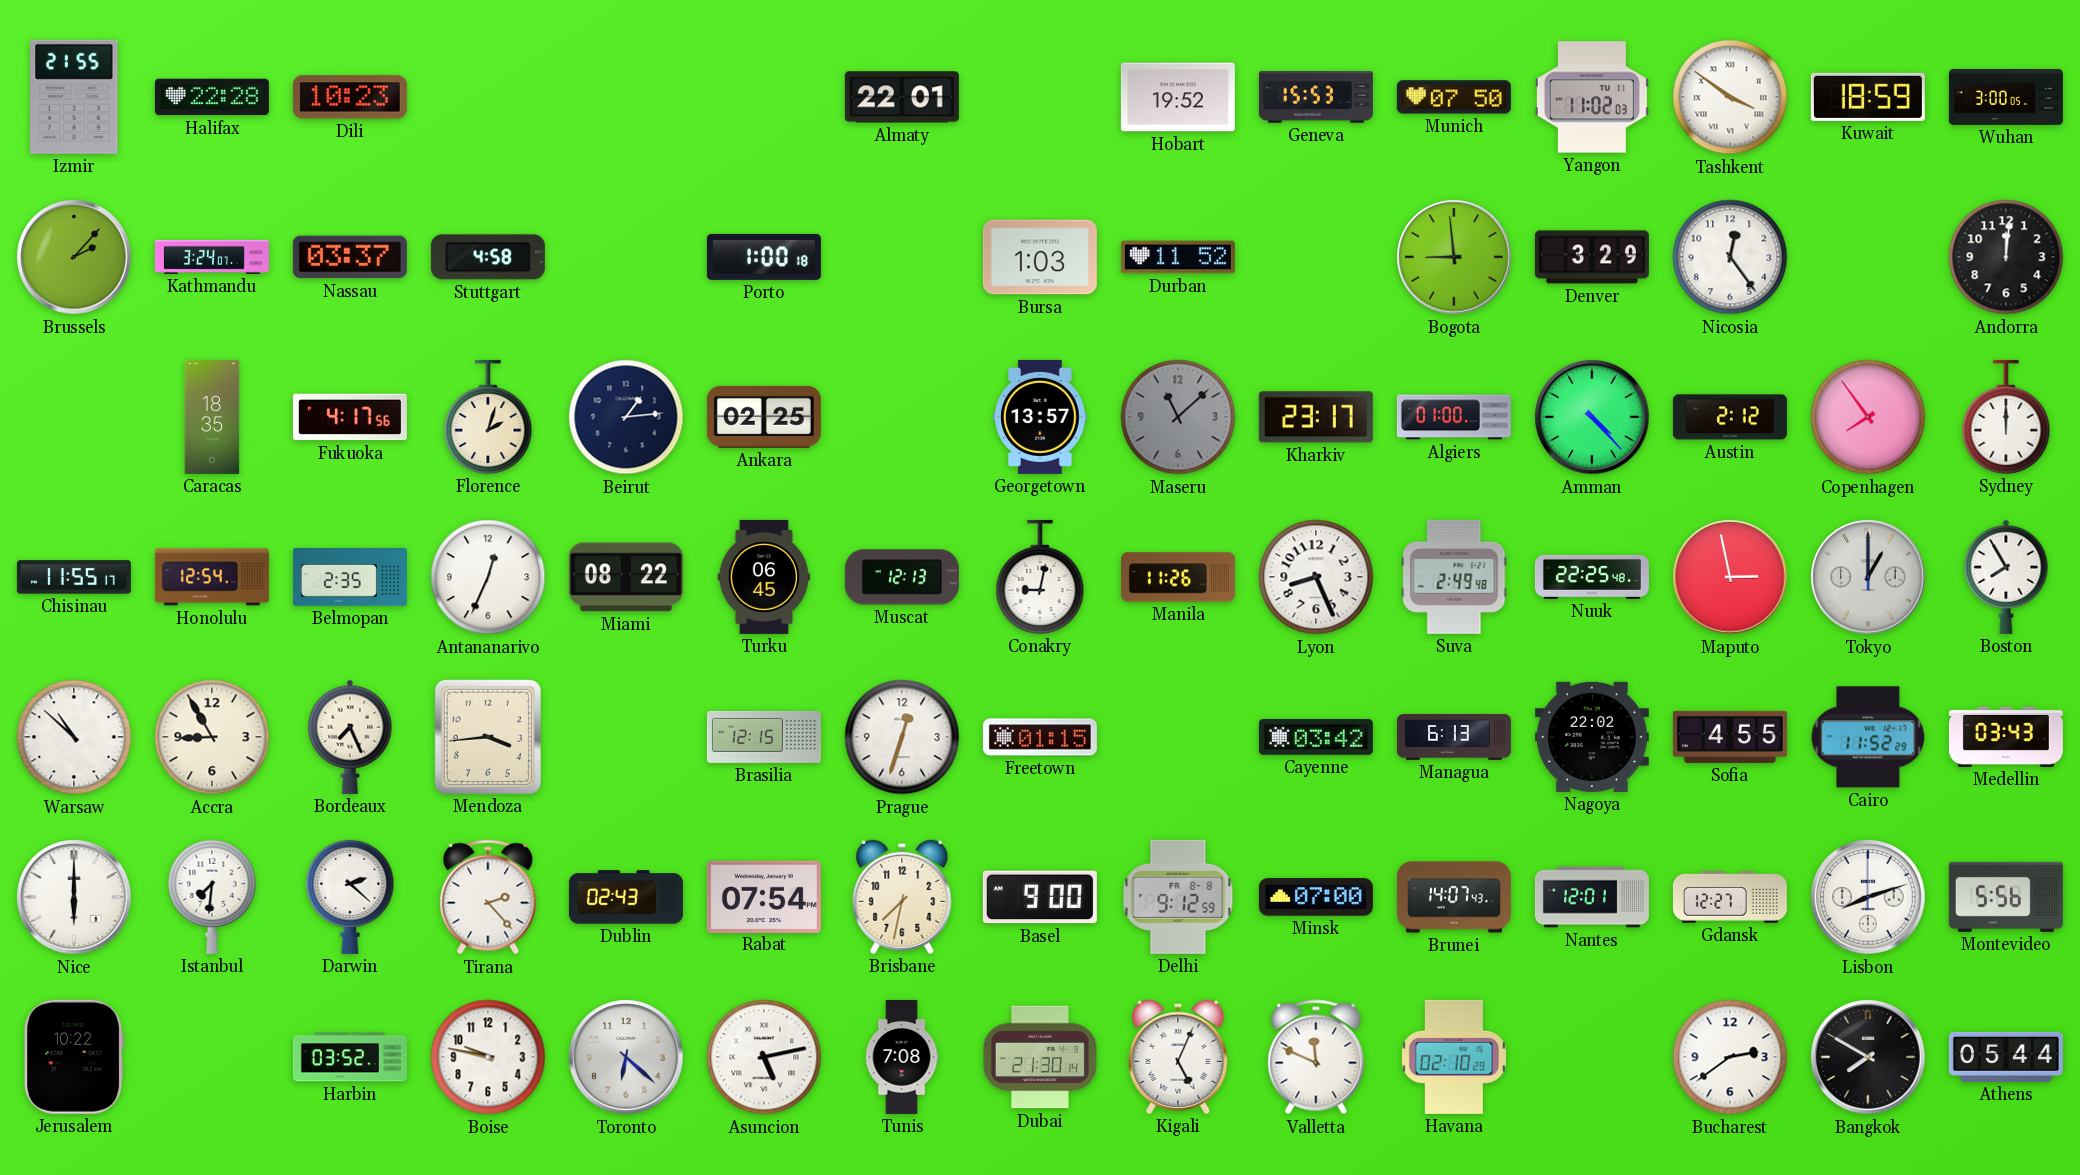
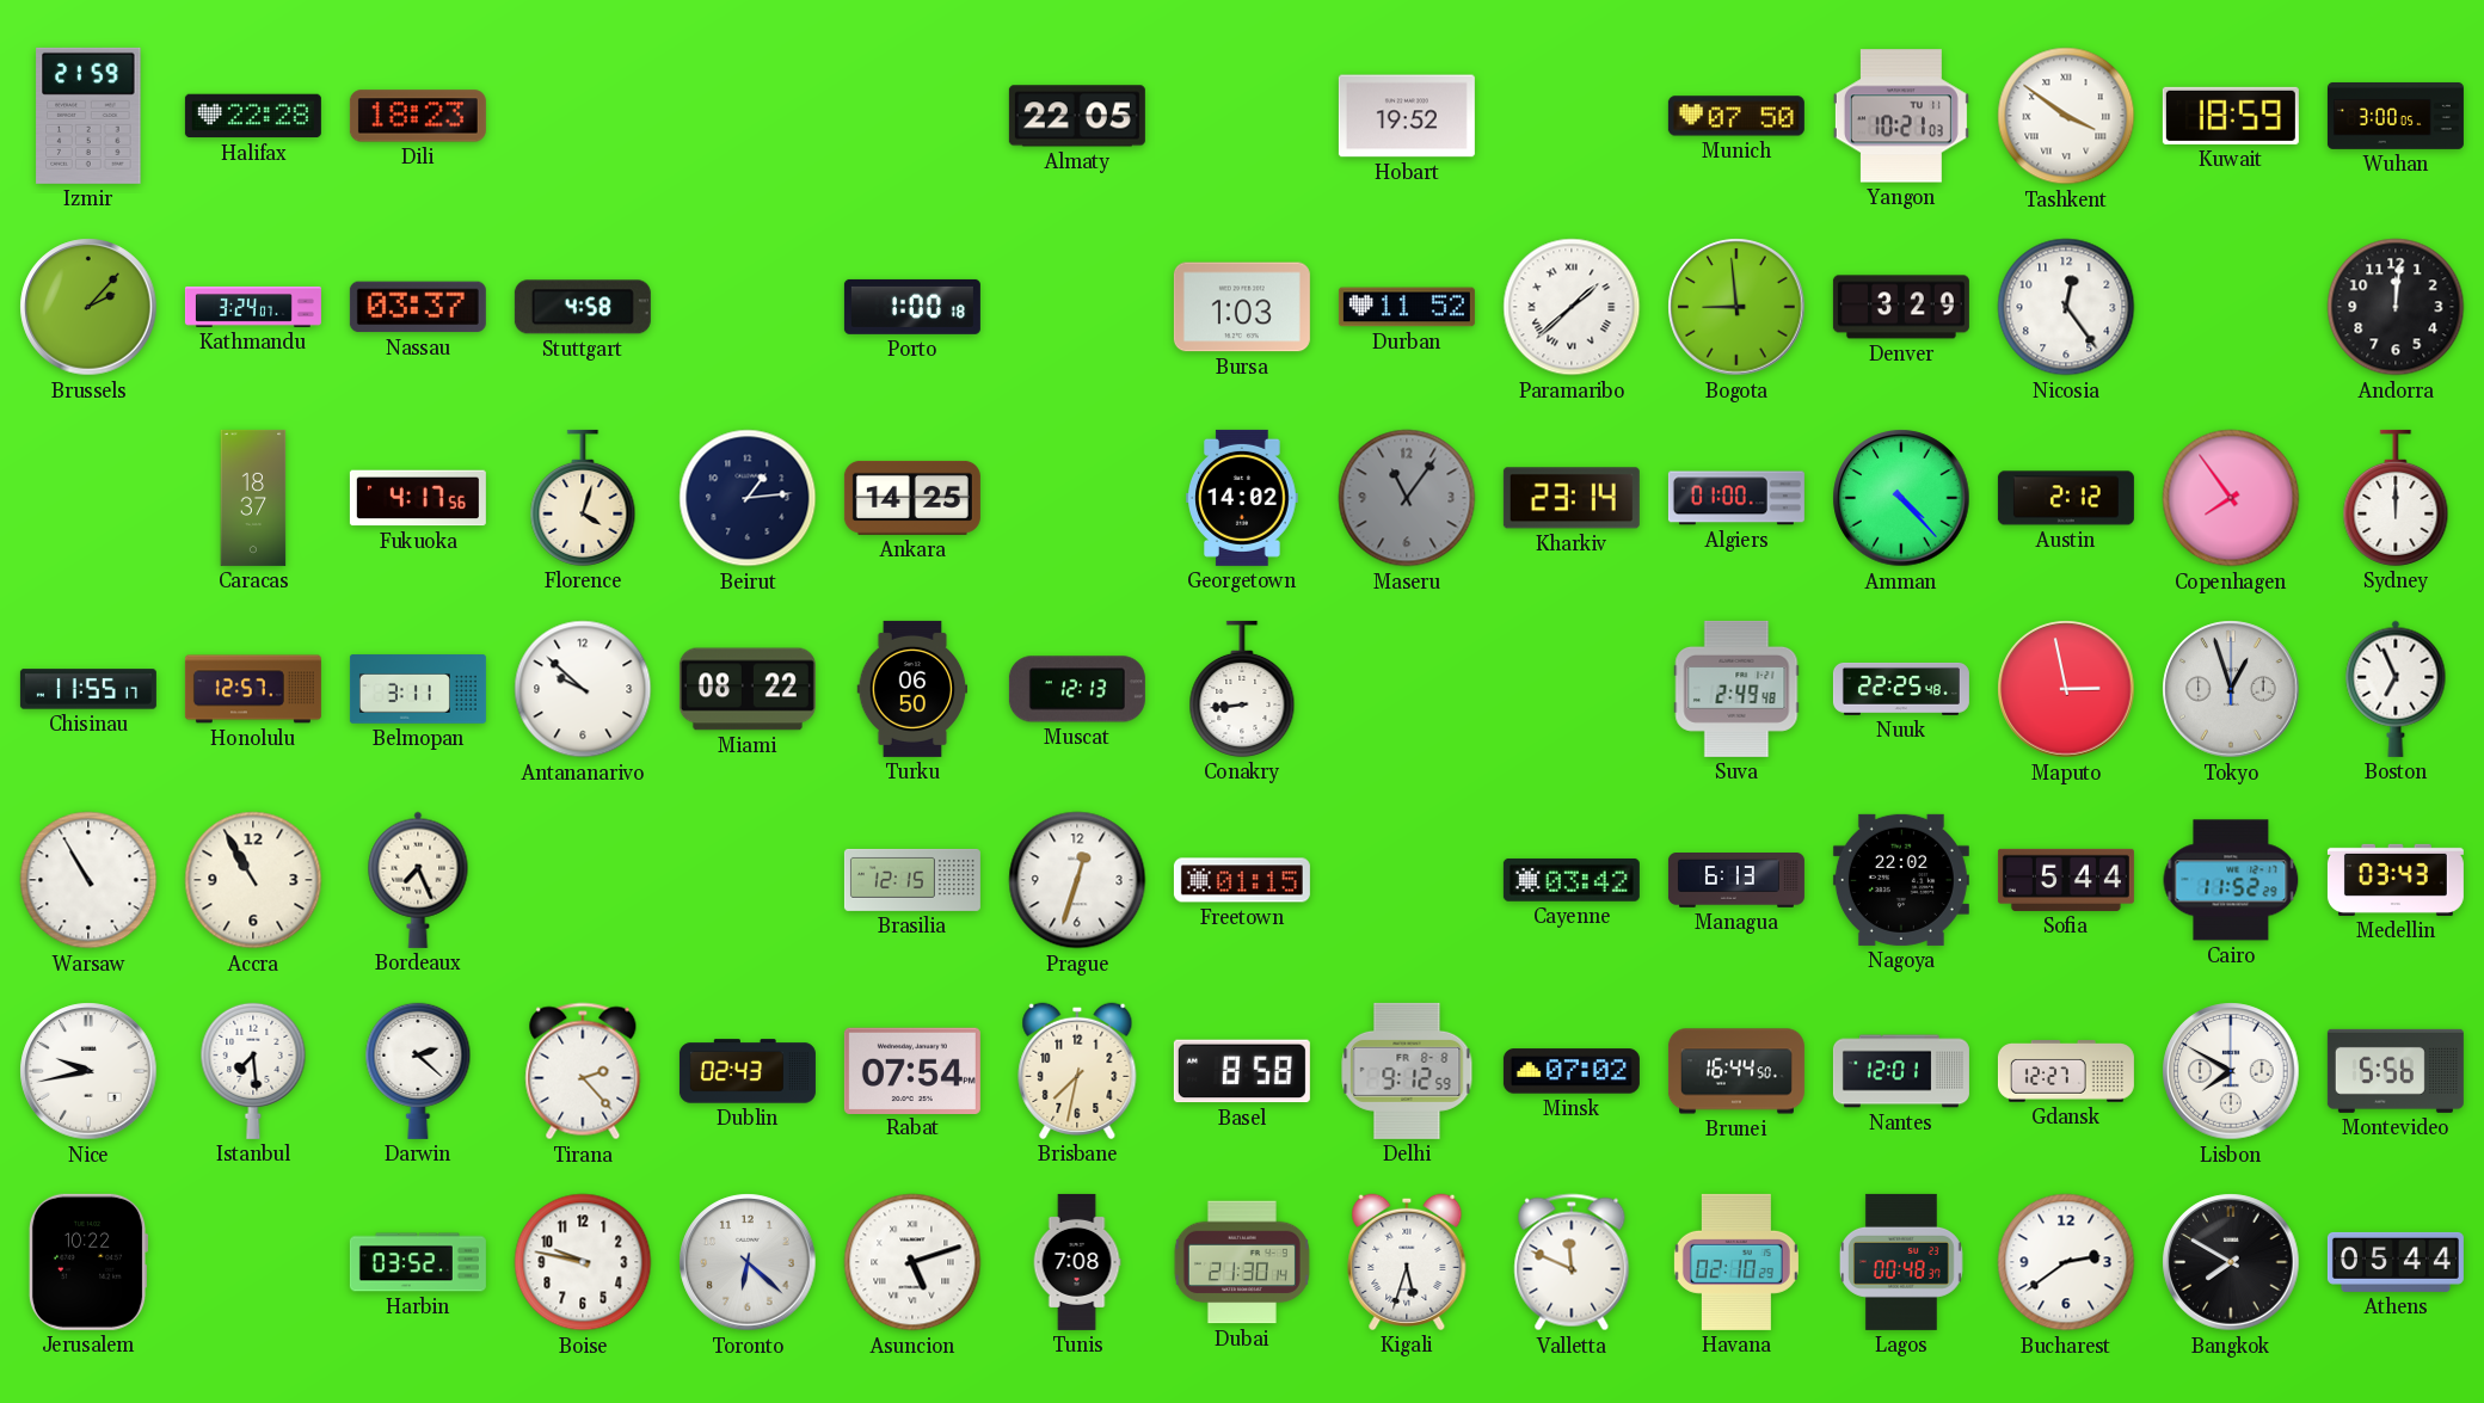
Izmir: 21:55 -> 21:59
Dili: 10:23 -> 18:23
Almaty: 22:01 -> 22:05
Geneva: 15:53 -> none
Yangon: 11:02 -> 10:21
Paramaribo: none -> 1:38
Caracas: 18:35 -> 18:37
Florence: 2:03 -> 4:03
Ankara: 02:25 -> 14:25
Georgetown: 13:57 -> 14:02
Maseru: 11:08 -> 11:06
Kharkiv: 23:17 -> 23:14
Honolulu: 12:54 -> 12:57
Belmopan: 2:35 -> 3:11
Antananarivo: 12:34 -> 9:52
Turku: 06:45 -> 06:50
Conakry: 9:02 -> 8:44
Manila: 11:26 -> none
Lyon: 8:26 -> none
Tokyo: 1:00 -> 12:57
Boston: 7:55 -> 6:56
Warsaw: 10:52 -> 10:55
Accra: 8:55 -> 10:55
Mendoza: 3:44 -> none
Sofia: 4:55 -> 5:44
Nice: 6:00 -> 9:43
Istanbul: 7:31 -> 7:29
Basel: 9:00 -> 8:58
Minsk: 07:00 -> 07:02
Brunei: 14:07 -> 16:44
Lisbon: 8:12 -> 7:50
Asuncion: 5:13 -> 5:12
Kigali: 5:04 -> 5:33
Lagos: none -> 00:48
